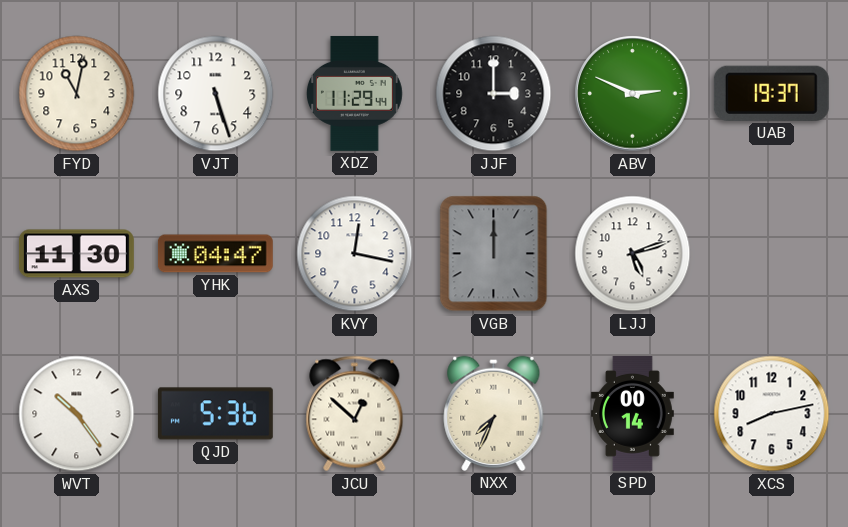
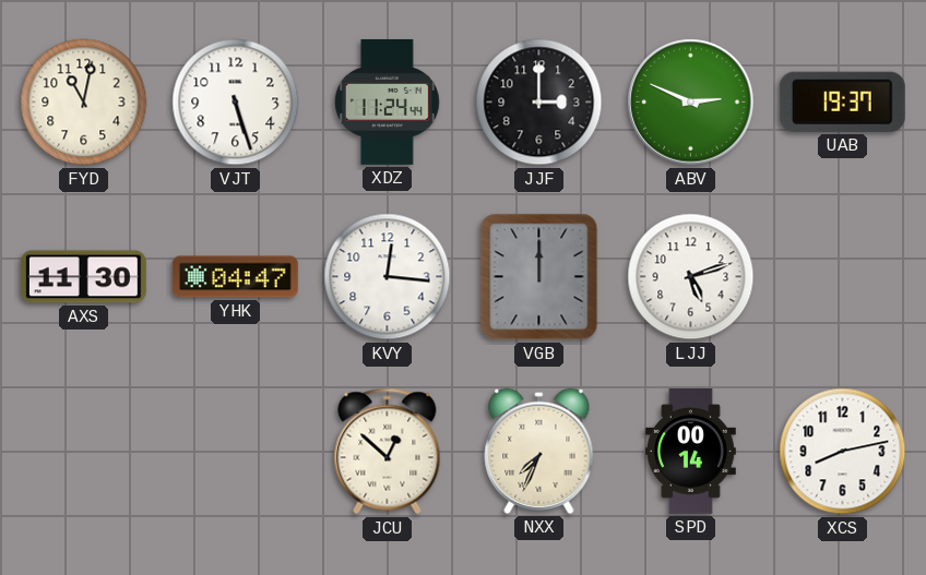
XDZ: 11:29 -> 11:24
KVY: 12:17 -> 12:16
WVT: 10:24 -> none
QJD: 5:36 -> none
